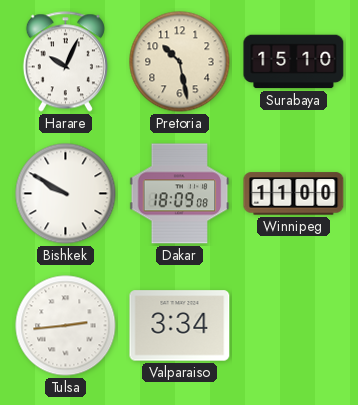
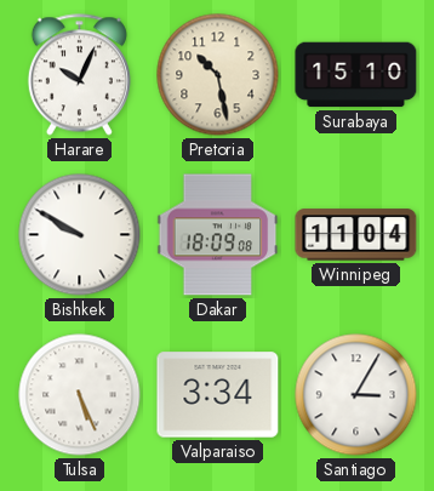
Winnipeg: 11:00 -> 11:04
Tulsa: 2:44 -> 5:26
Santiago: none -> 3:05
